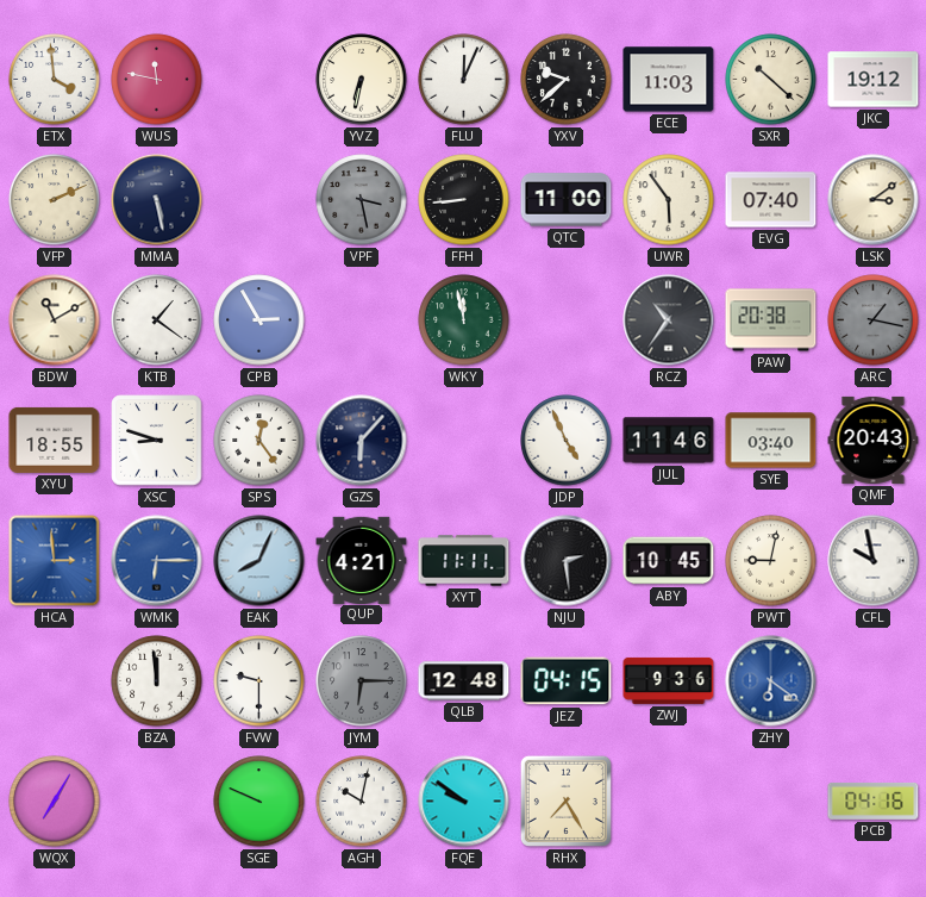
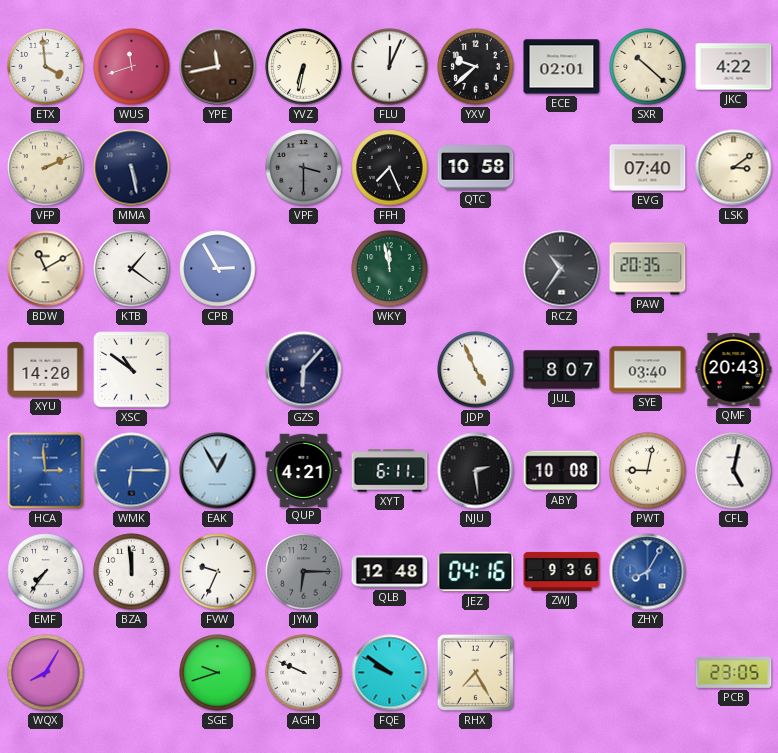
WUS: 11:47 -> 11:42
YPE: none -> 11:43
ECE: 11:03 -> 02:01
JKC: 19:12 -> 4:22
VPF: 3:28 -> 3:30
FFH: 8:44 -> 7:26
QTC: 11:00 -> 10:58
UWR: 5:54 -> none
PAW: 20:38 -> 20:35
ARC: 1:17 -> none
XYU: 18:55 -> 14:20
XSC: 8:48 -> 10:51
SPS: 12:24 -> none
JUL: 11:46 -> 8:07
EAK: 8:04 -> 12:55
XYT: 11:11 -> 6:11
ABY: 10:45 -> 10:08
CFL: 9:58 -> 5:02
EMF: none -> 7:36
FVW: 9:30 -> 9:34
JEZ: 04:15 -> 04:16
ZHY: 6:21 -> 8:05
WQX: 7:05 -> 8:05
SGE: 9:49 -> 9:42
AGH: 10:02 -> 9:49
PCB: 04:16 -> 23:05
